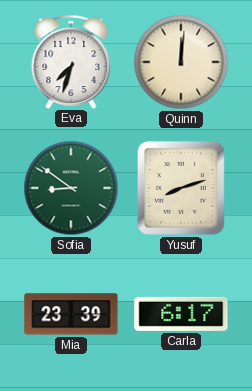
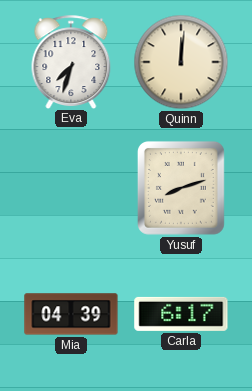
Sofia: 8:51 -> none
Mia: 23:39 -> 04:39
